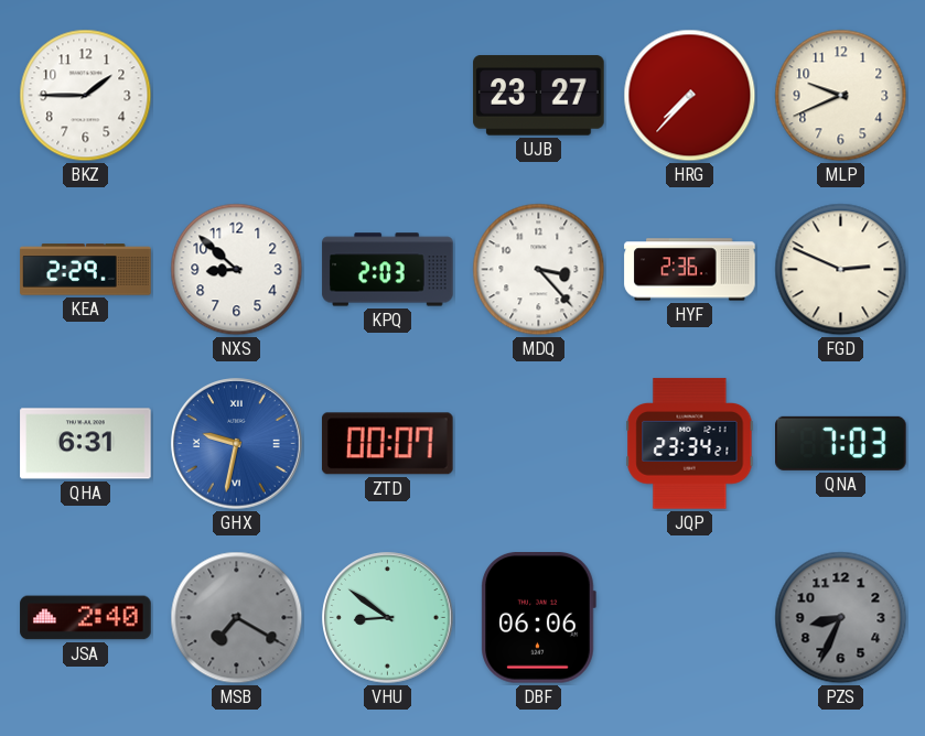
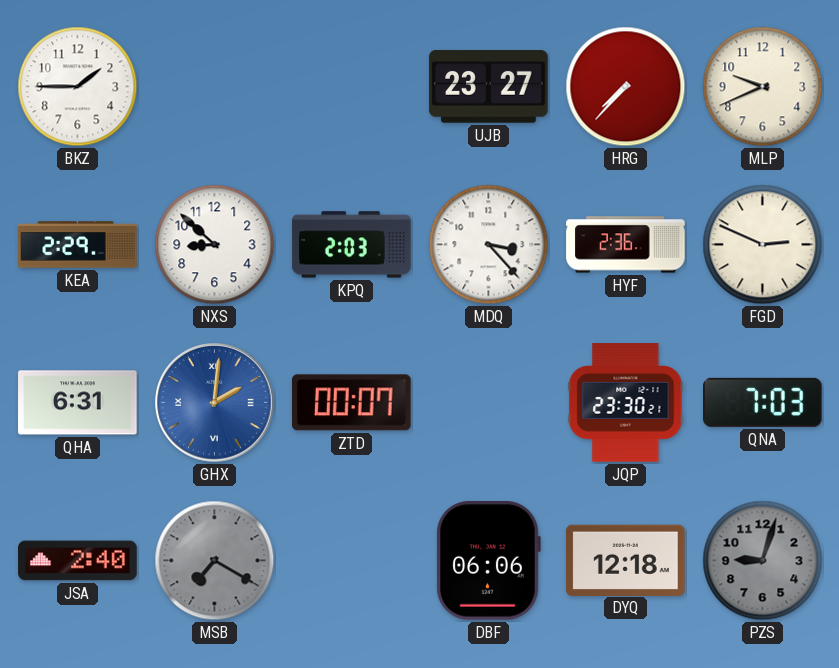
GHX: 9:32 -> 2:01
JQP: 23:34 -> 23:30
VHU: 8:51 -> none
DYQ: none -> 12:18
PZS: 8:34 -> 9:03
